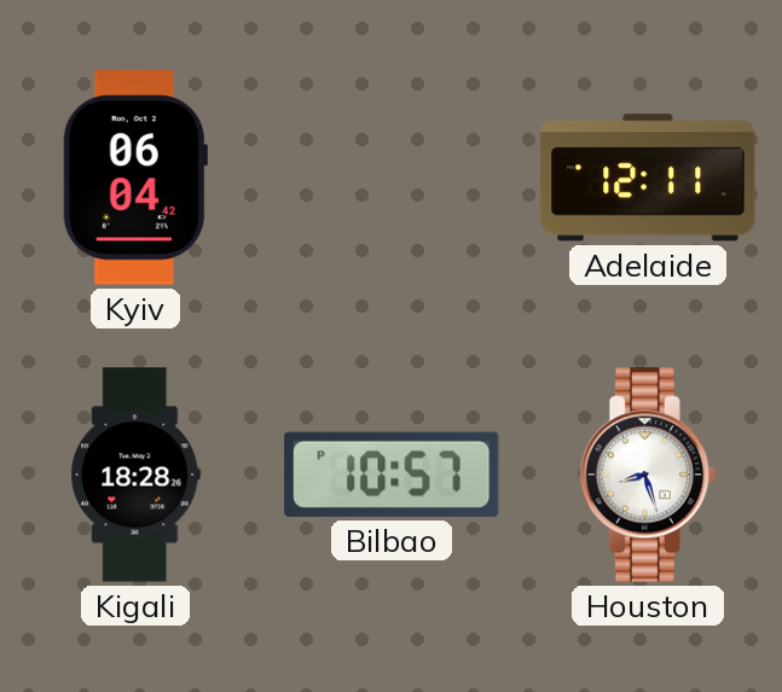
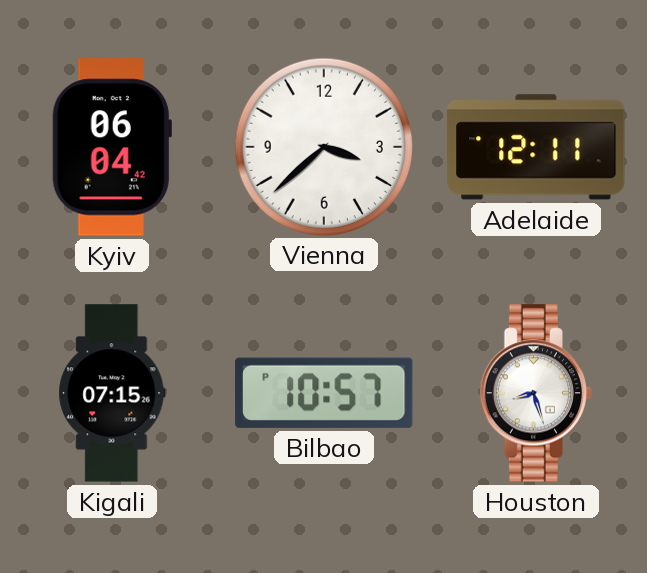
Vienna: none -> 3:38
Kigali: 18:28 -> 07:15
